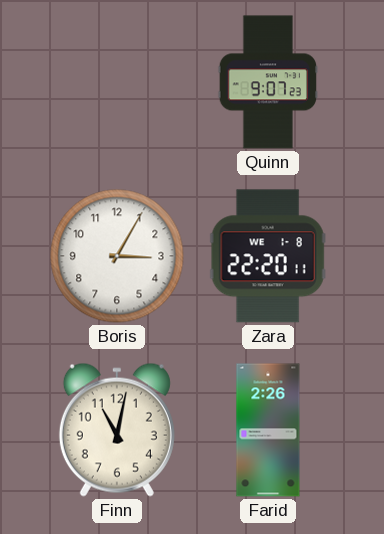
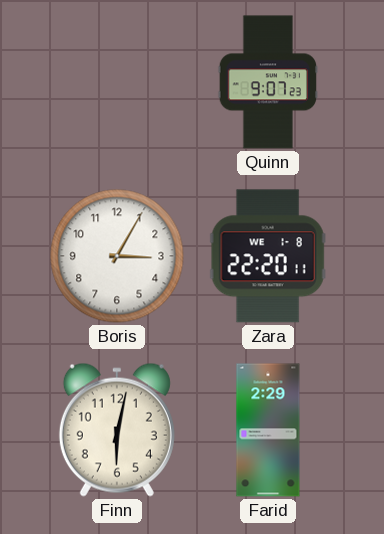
Finn: 11:02 -> 6:02
Farid: 2:26 -> 2:29
